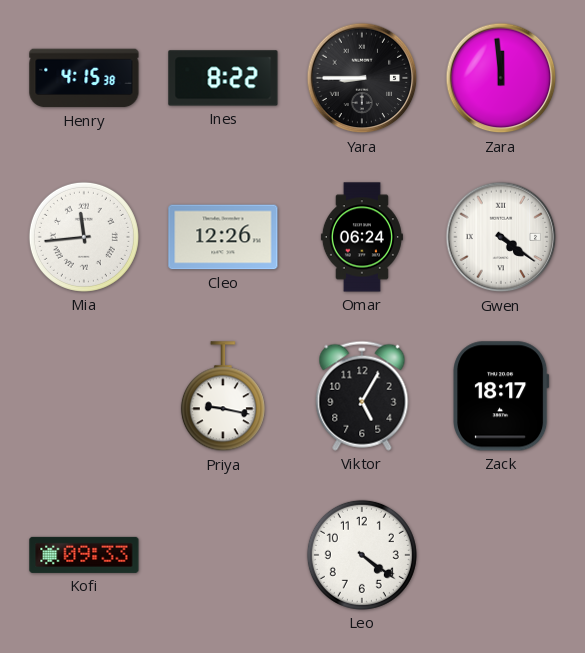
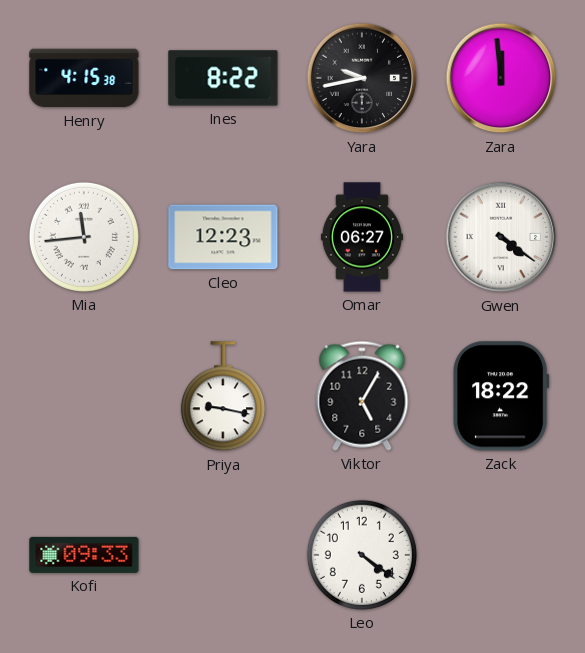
Yara: 8:45 -> 9:43
Cleo: 12:26 -> 12:23
Omar: 06:24 -> 06:27
Zack: 18:17 -> 18:22
